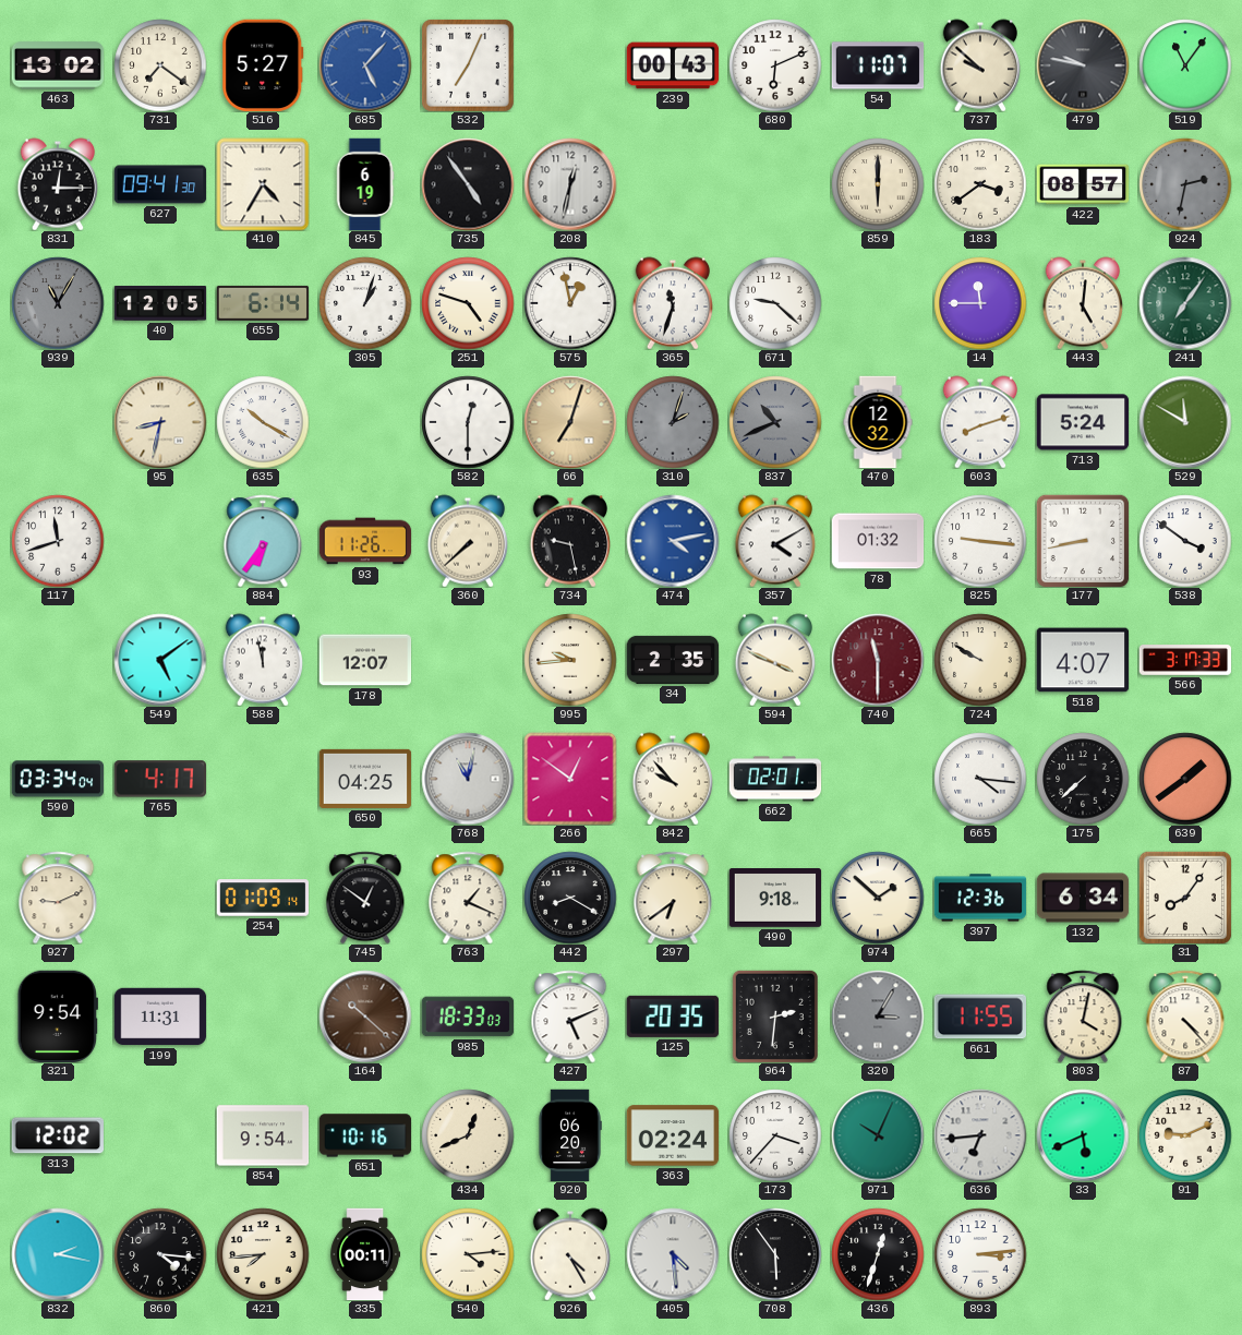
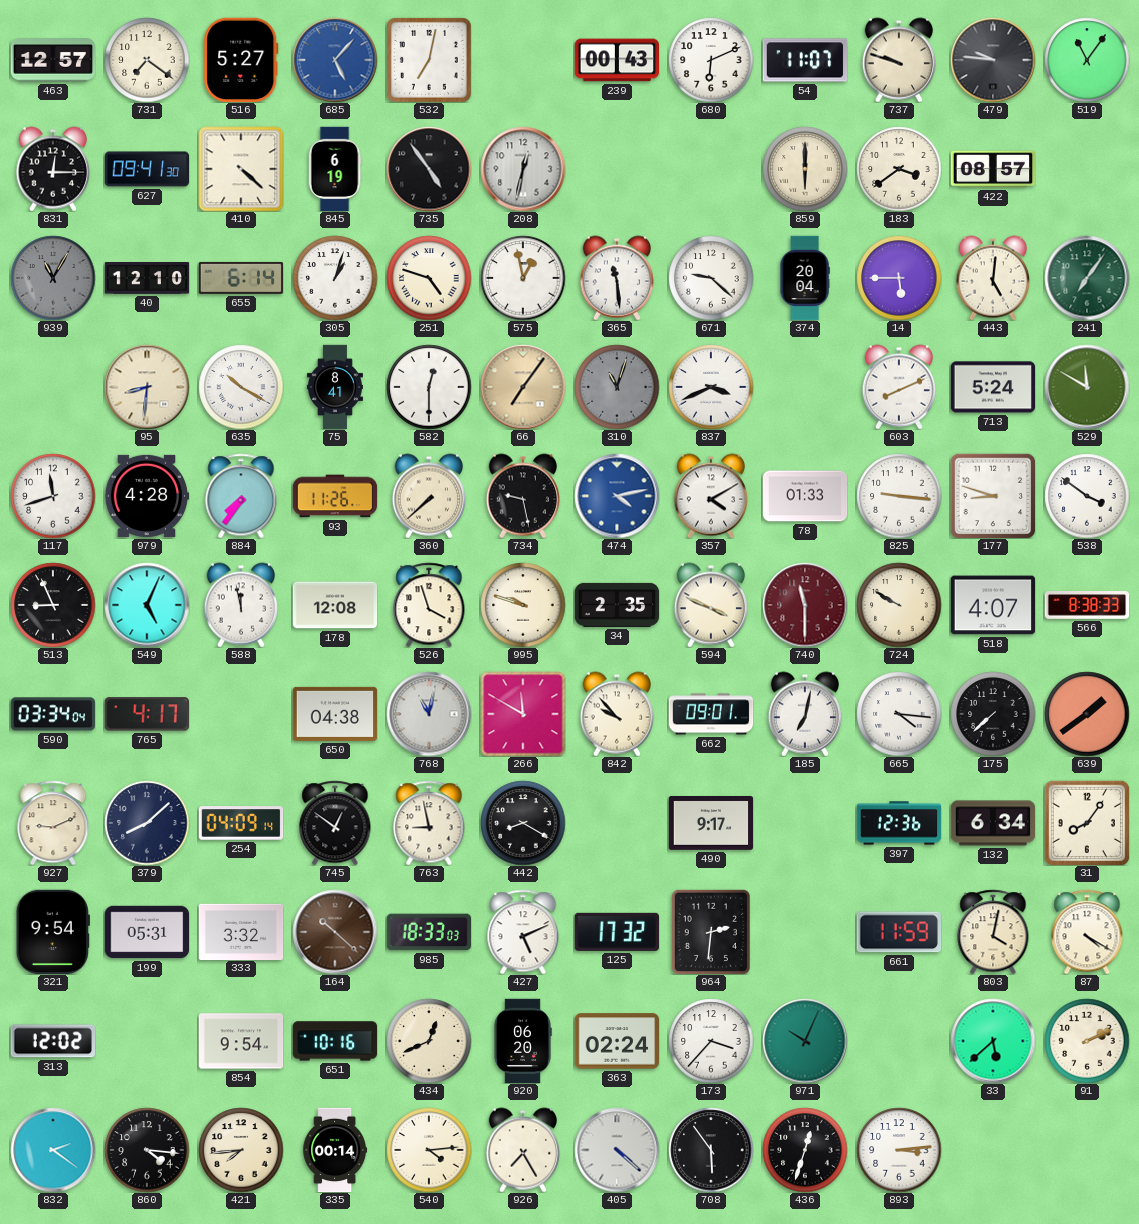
463: 13:02 -> 12:57
532: 7:04 -> 7:02
737: 9:52 -> 9:48
479: 9:47 -> 9:46
410: 4:35 -> 4:22
924: 2:32 -> none
40: 12:05 -> 12:10
365: 11:33 -> 11:29
374: none -> 20:04
14: 11:45 -> 5:45
95: 8:32 -> 8:31
75: none -> 8:41
66: 7:03 -> 7:06
310: 2:03 -> 11:03
837: 10:41 -> 3:41
837 dial: grey -> white
470: 12:32 -> none
603: 8:12 -> 8:11
979: none -> 4:28
884: 6:36 -> 7:36
78: 01:32 -> 01:33
177: 8:43 -> 8:48
513: none -> 8:56
549: 5:09 -> 5:04
178: 12:07 -> 12:08
526: none -> 3:57
995: 9:44 -> 9:48
566: 3:17 -> 8:38
650: 04:25 -> 04:38
266: 12:51 -> 11:50
662: 02:01 -> 09:01
185: none -> 7:02
379: none -> 8:08
254: 01:09 -> 04:09
763: 1:19 -> 8:58
297: 6:39 -> none
490: 9:18 -> 9:17
974: 1:52 -> none
199: 11:31 -> 05:31
333: none -> 3:32
125: 20:35 -> 17:32
320: 3:05 -> none
661: 11:55 -> 11:59
87: 4:23 -> 4:20
636: 6:44 -> none
33: 5:41 -> 5:38
91: 9:11 -> 2:11
832: 2:17 -> 2:21
335: 00:11 -> 00:14
926: 4:25 -> 7:25
405: 4:29 -> 4:22
